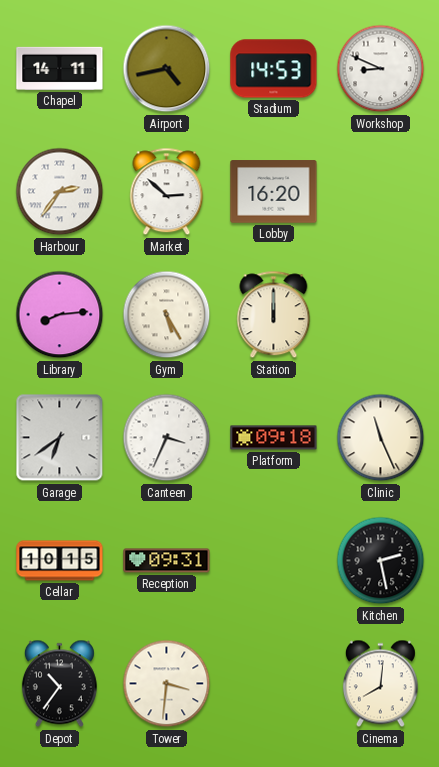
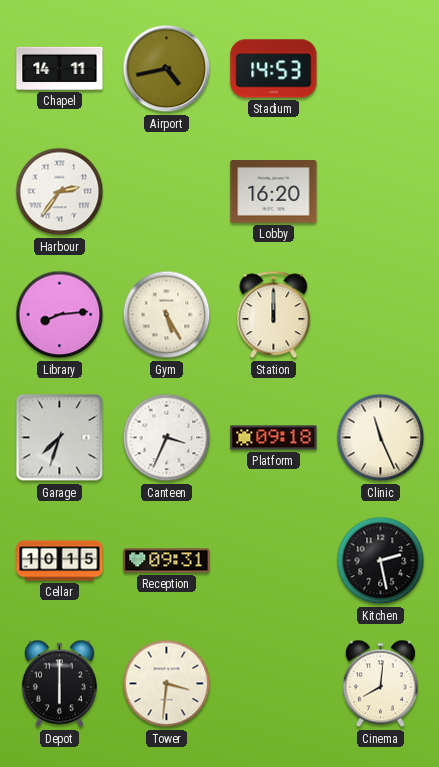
Workshop: 8:49 -> none
Market: 2:52 -> none
Garage: 6:39 -> 7:33
Depot: 10:36 -> 6:00
